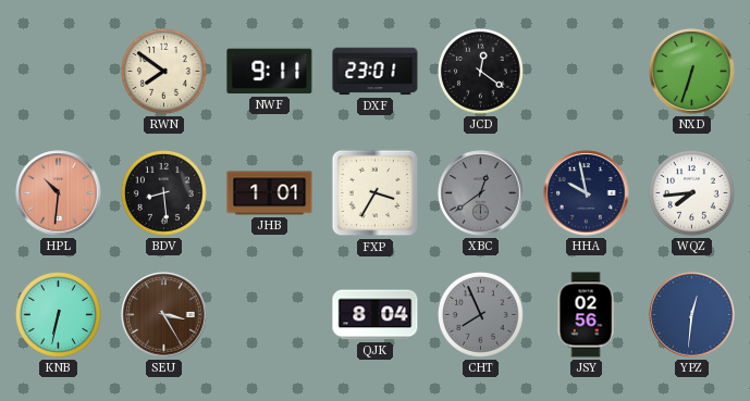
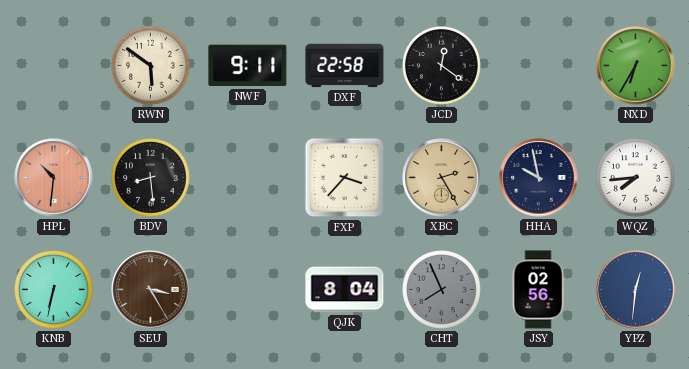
RWN: 7:51 -> 5:51
DXF: 23:01 -> 22:58
NXD: 6:33 -> 6:35
JHB: 1:01 -> none
FXP: 3:35 -> 3:37
XBC: 12:39 -> 2:25
XBC dial: grey -> champagne
